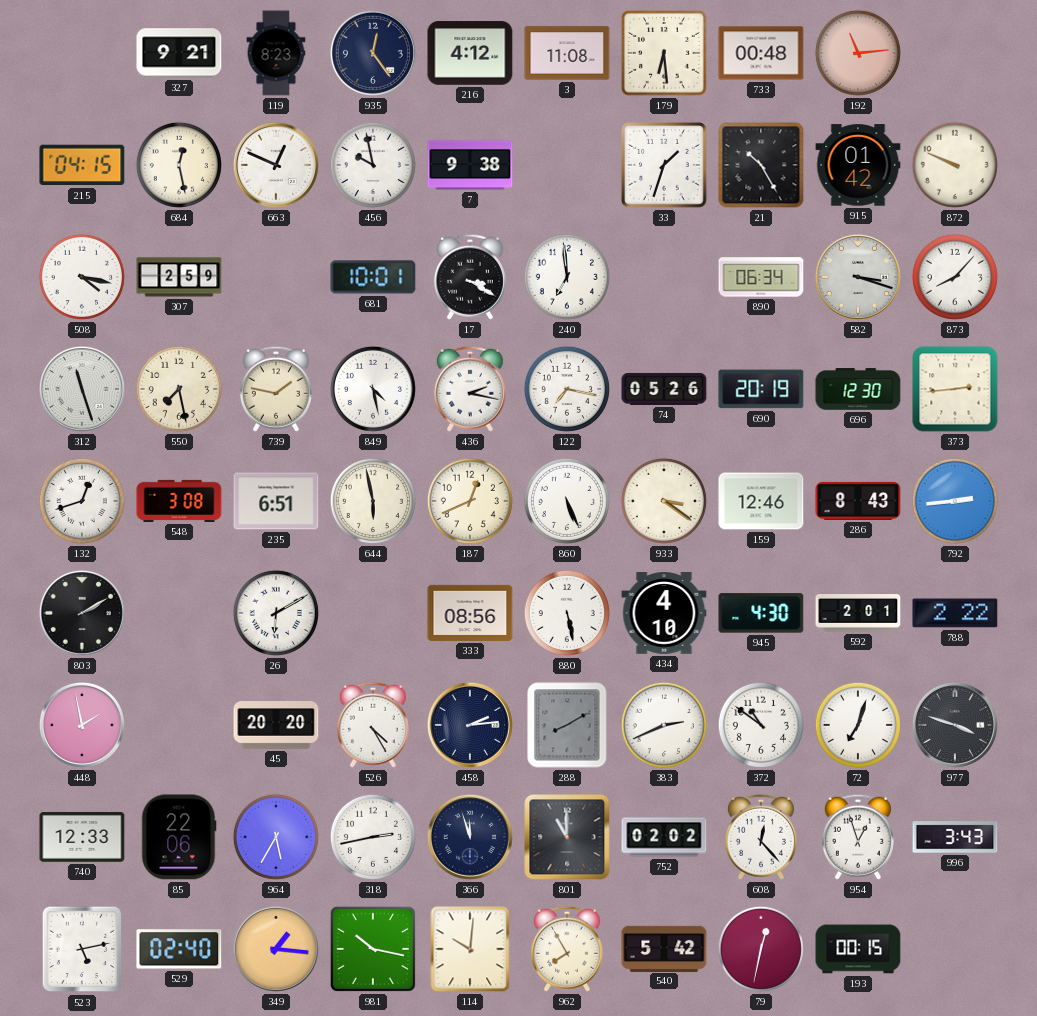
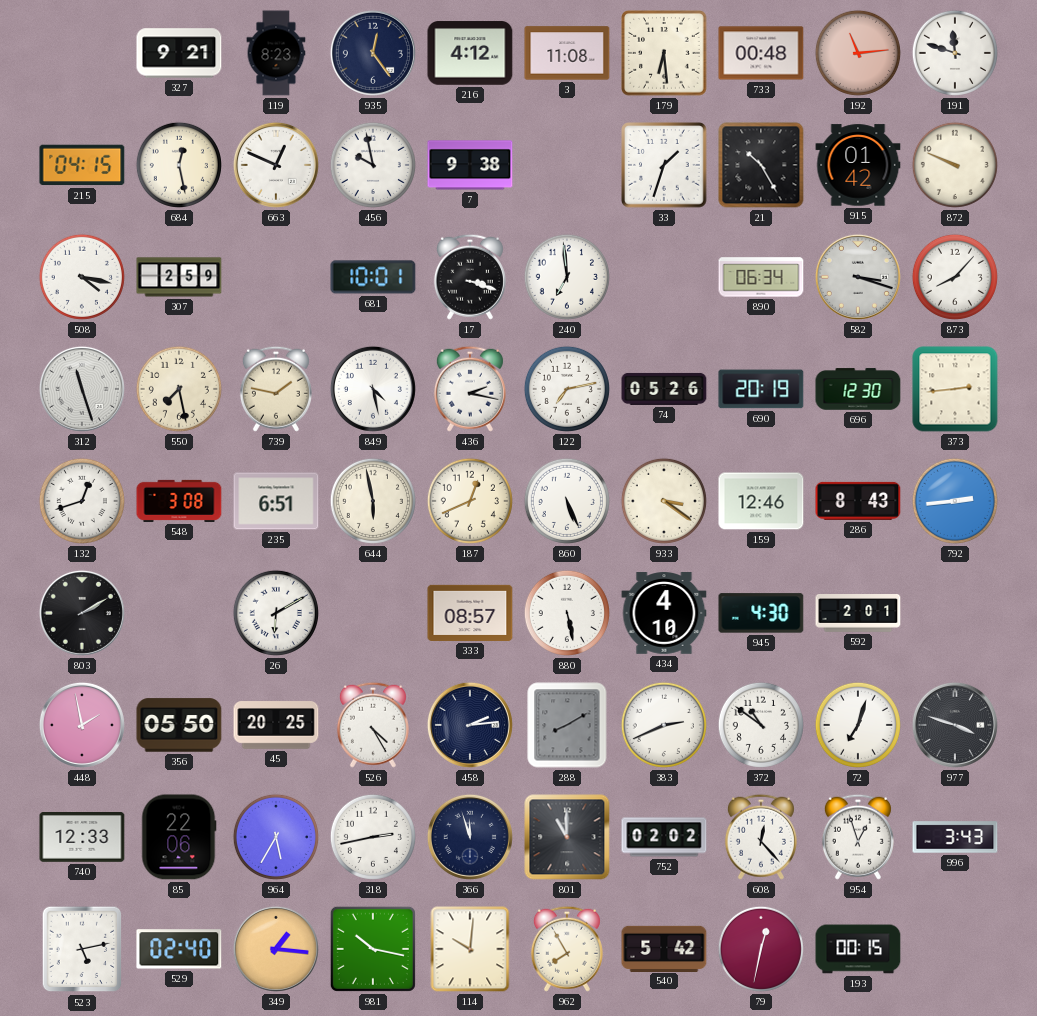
191: none -> 11:48
17: 3:20 -> 3:18
122: 7:17 -> 7:13
333: 08:56 -> 08:57
788: 2:22 -> none
356: none -> 05:50
45: 20:20 -> 20:25
